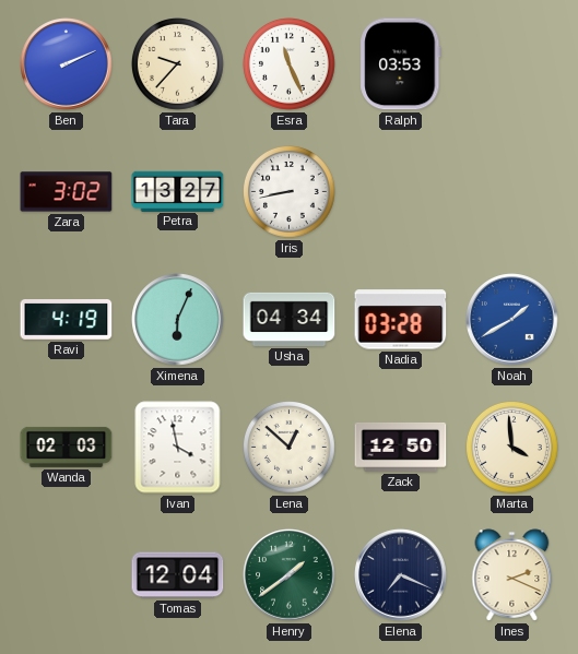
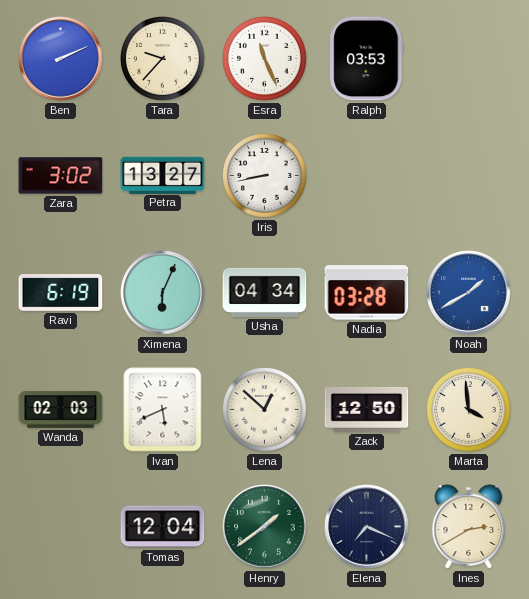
Ravi: 4:19 -> 6:19
Ivan: 3:58 -> 5:41
Ines: 2:19 -> 2:40
